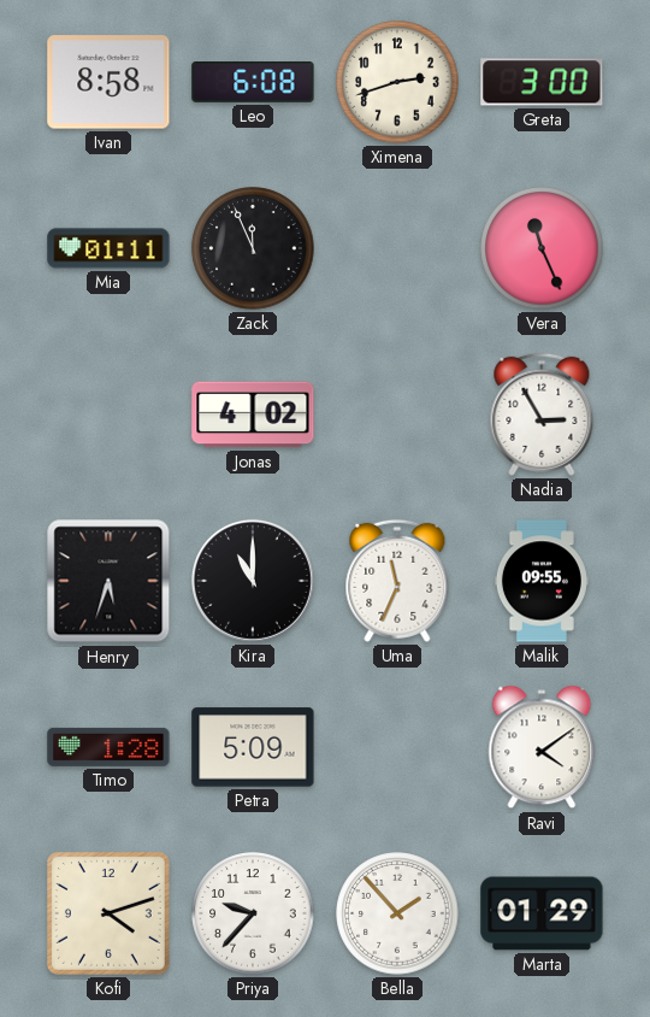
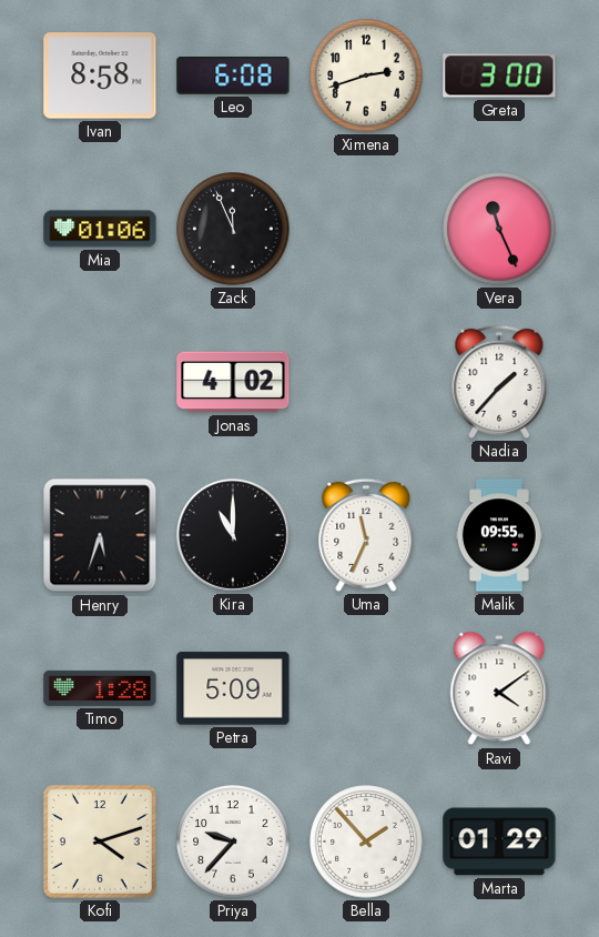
Mia: 01:11 -> 01:06
Nadia: 2:55 -> 1:37
